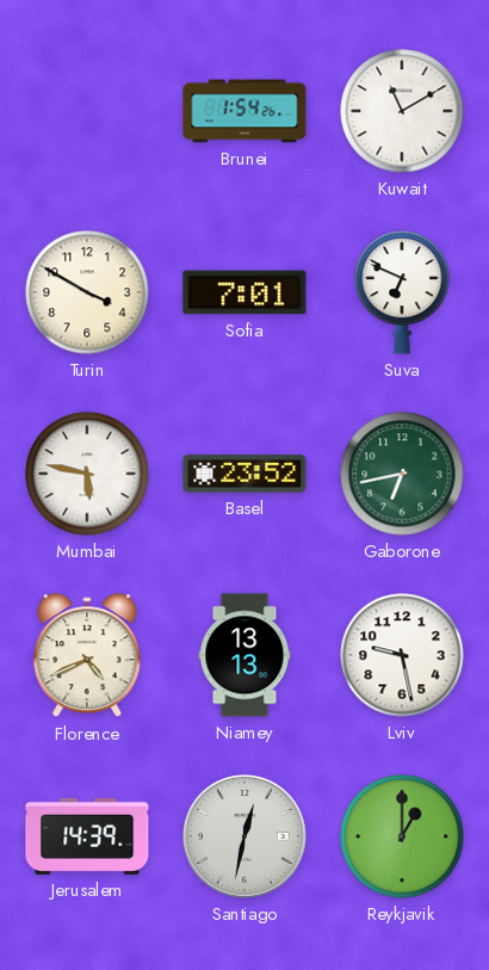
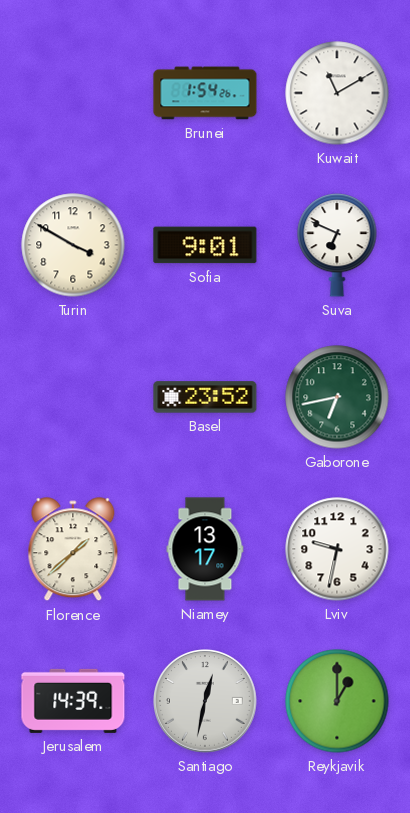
Sofia: 7:01 -> 9:01
Mumbai: 5:47 -> none
Florence: 4:41 -> 1:38
Niamey: 13:13 -> 13:17
Lviv: 9:28 -> 9:32
